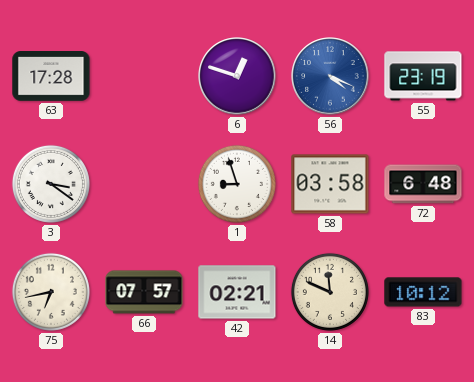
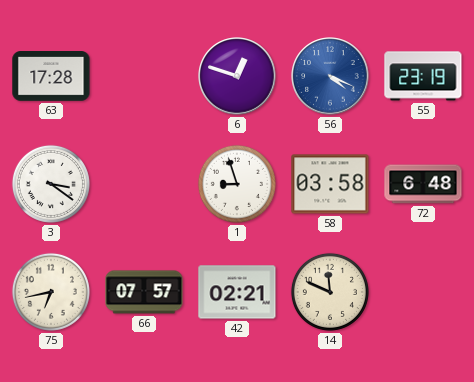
83: 10:12 -> none
